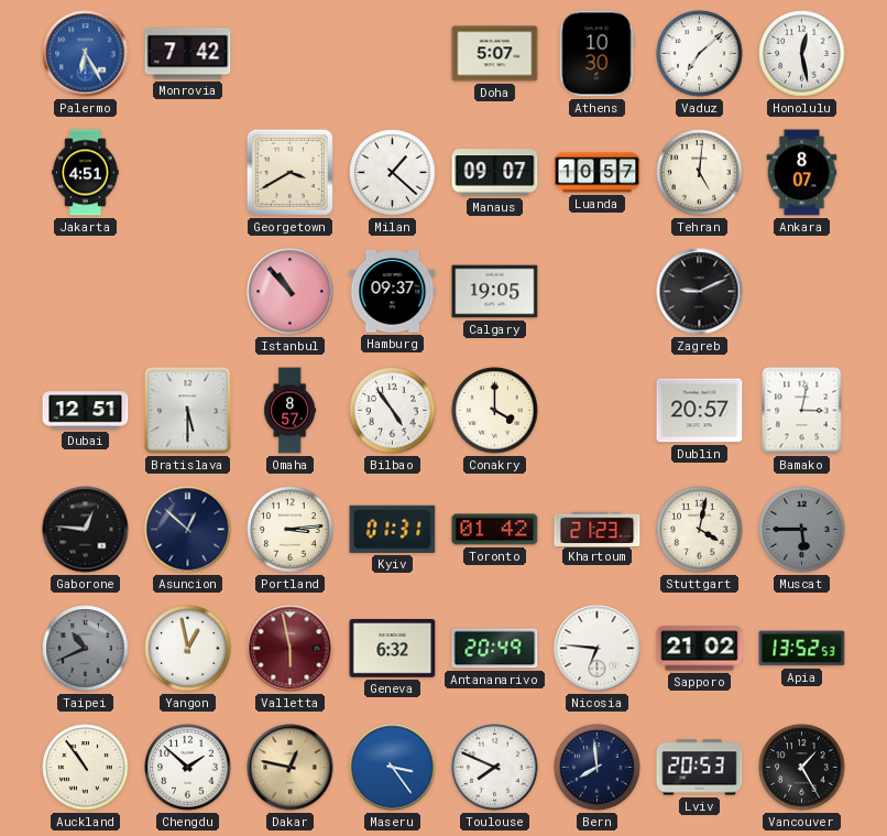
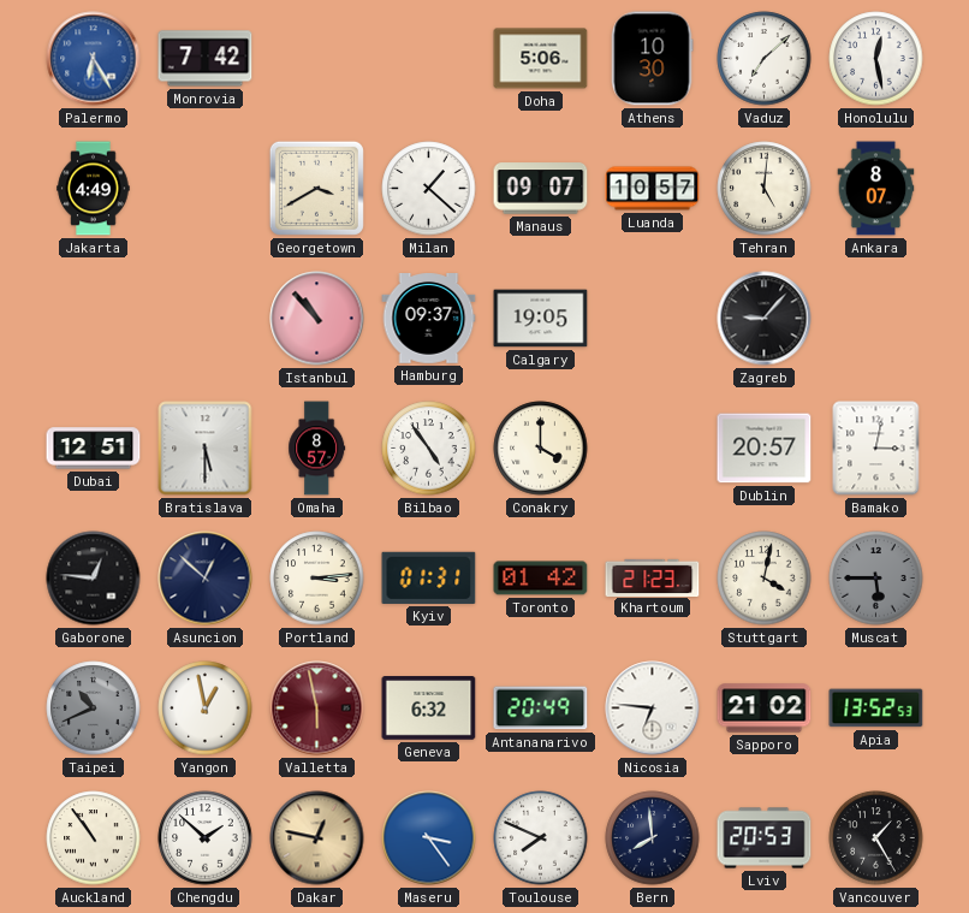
Doha: 5:07 -> 5:06
Jakarta: 4:51 -> 4:49
Zagreb: 9:11 -> 9:07
